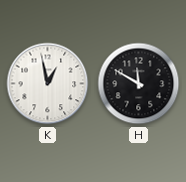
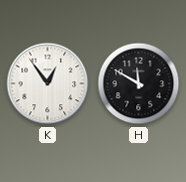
K: 12:58 -> 12:54
